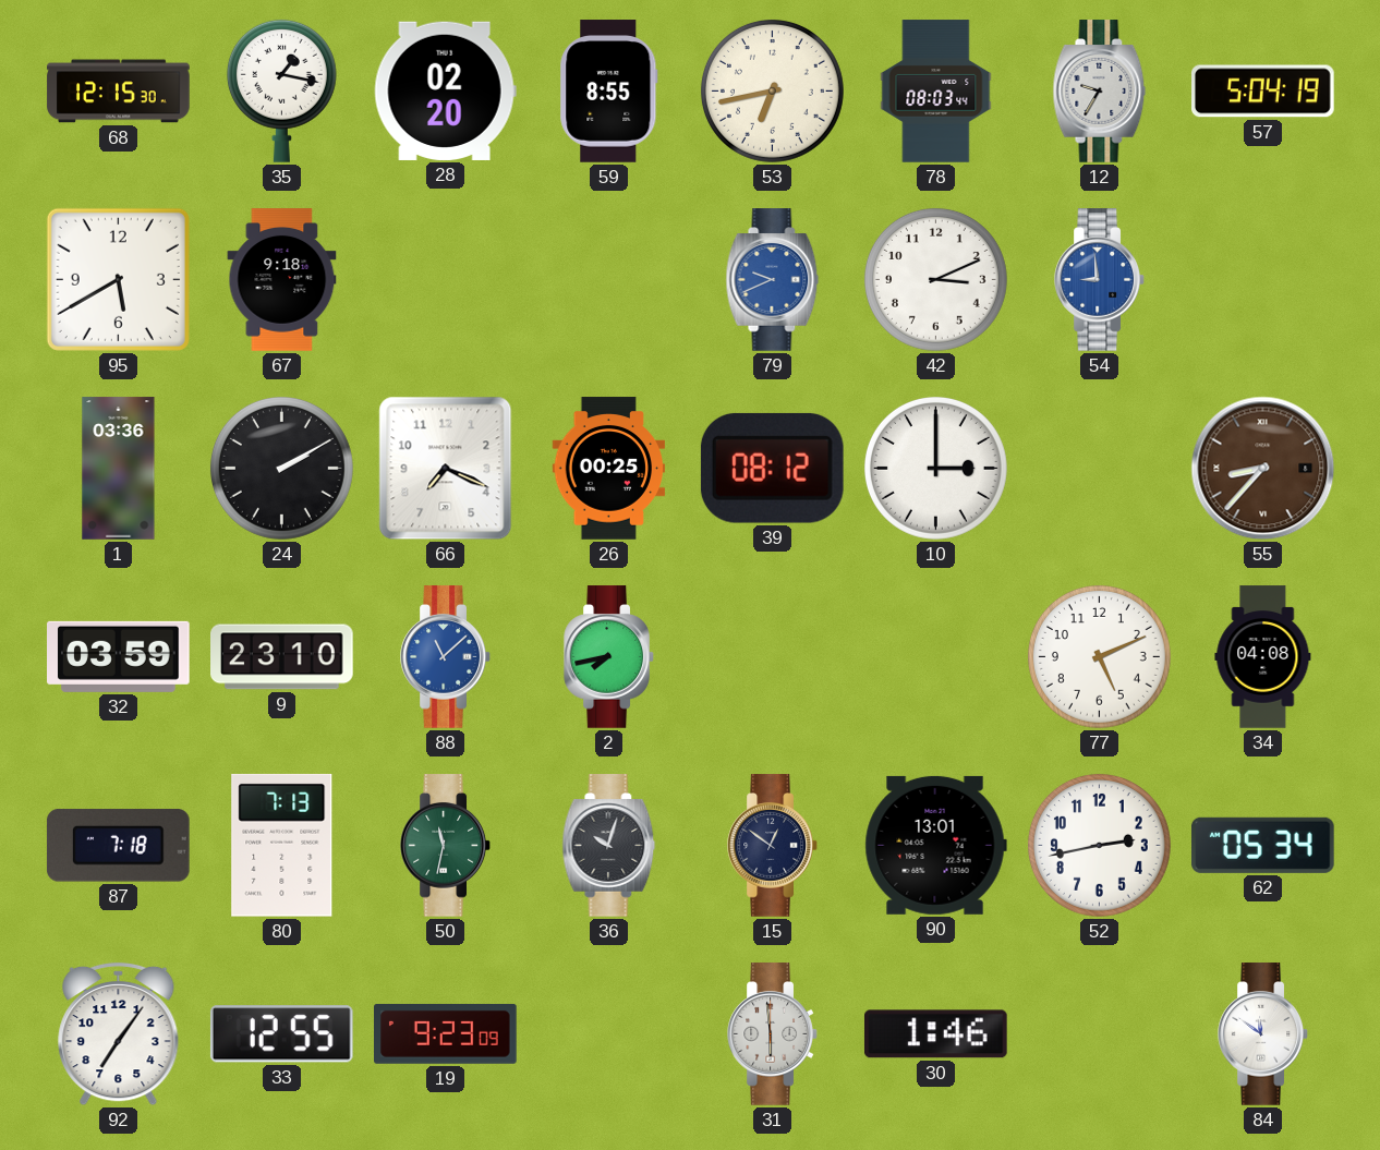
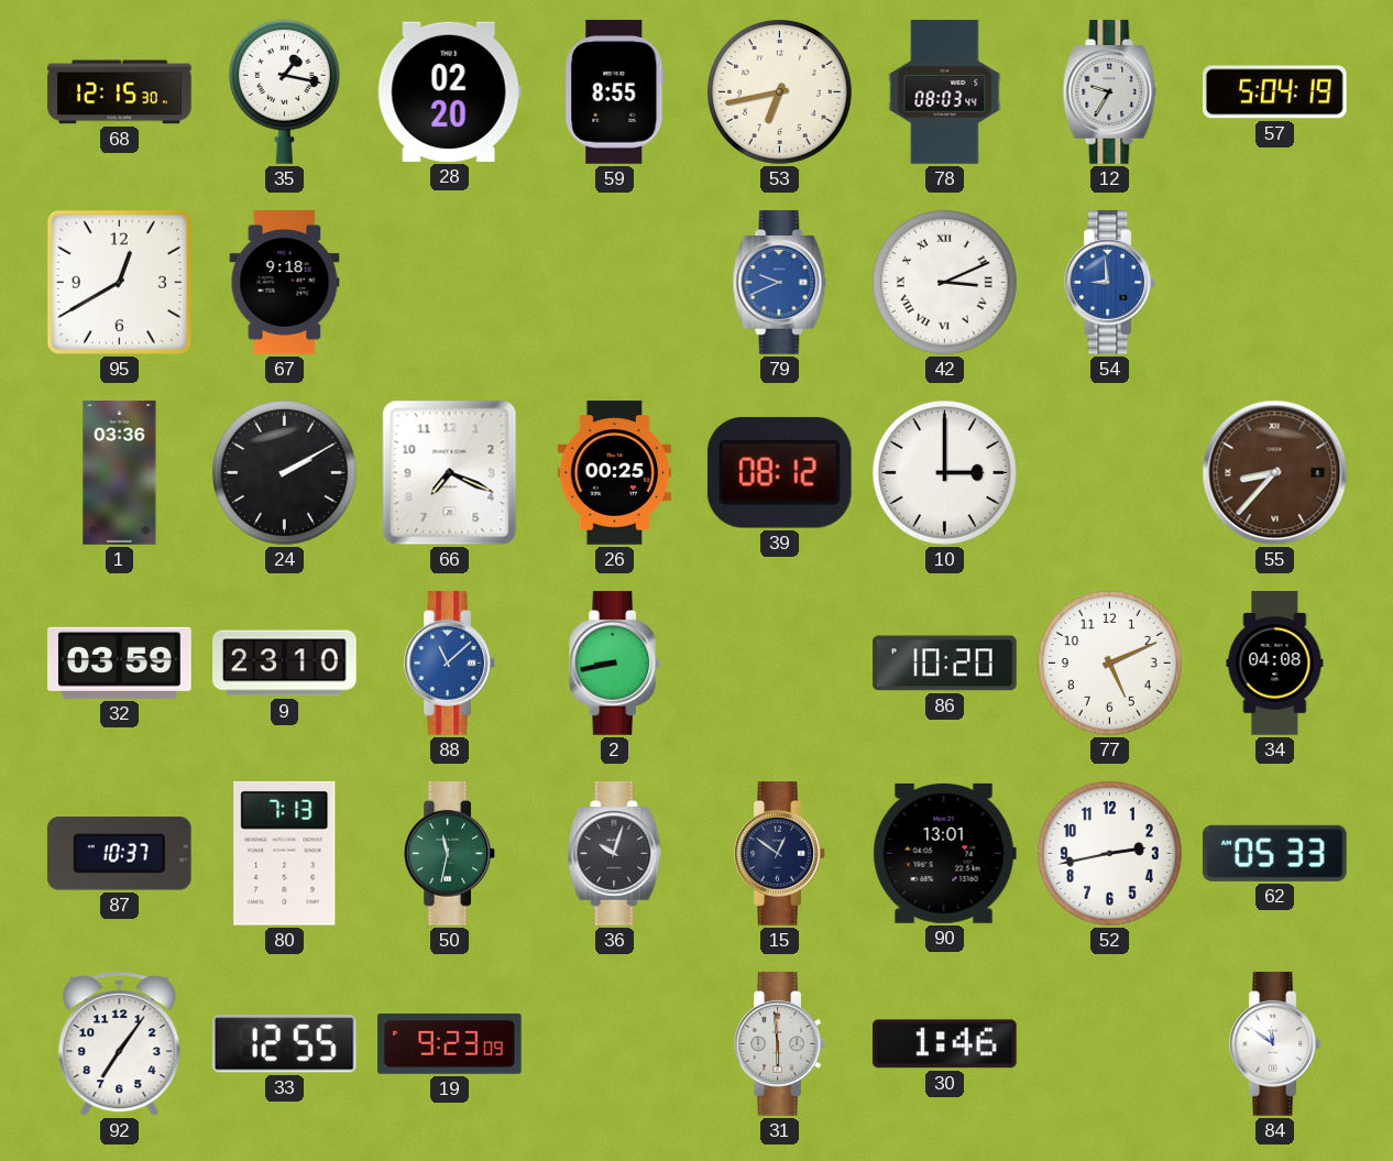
95: 5:40 -> 12:40
42 numerals: Arabic -> Roman
2: 7:43 -> 8:43
86: none -> 10:20
87: 7:18 -> 10:37
62: 05:34 -> 05:33
